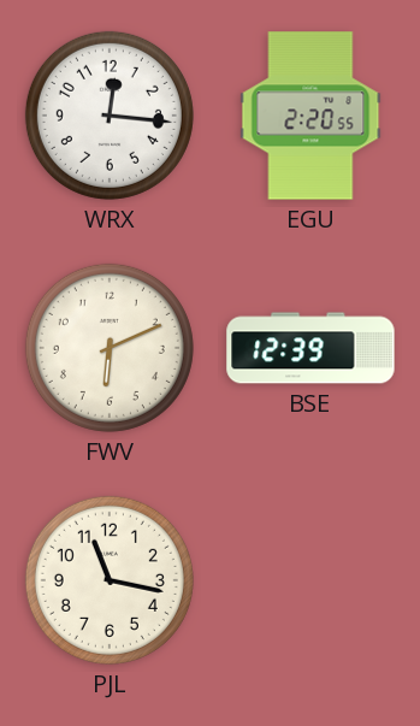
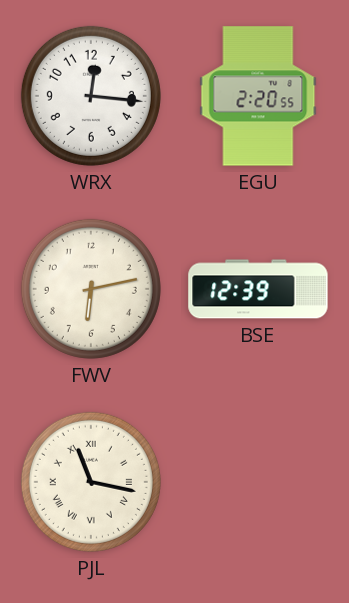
FWV: 6:11 -> 6:13
PJL numerals: Arabic -> Roman
